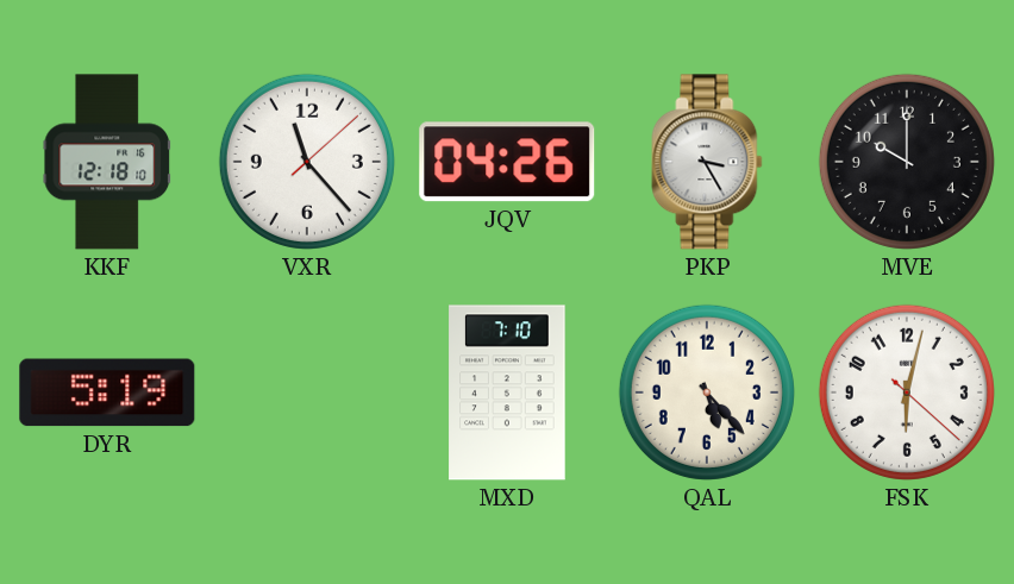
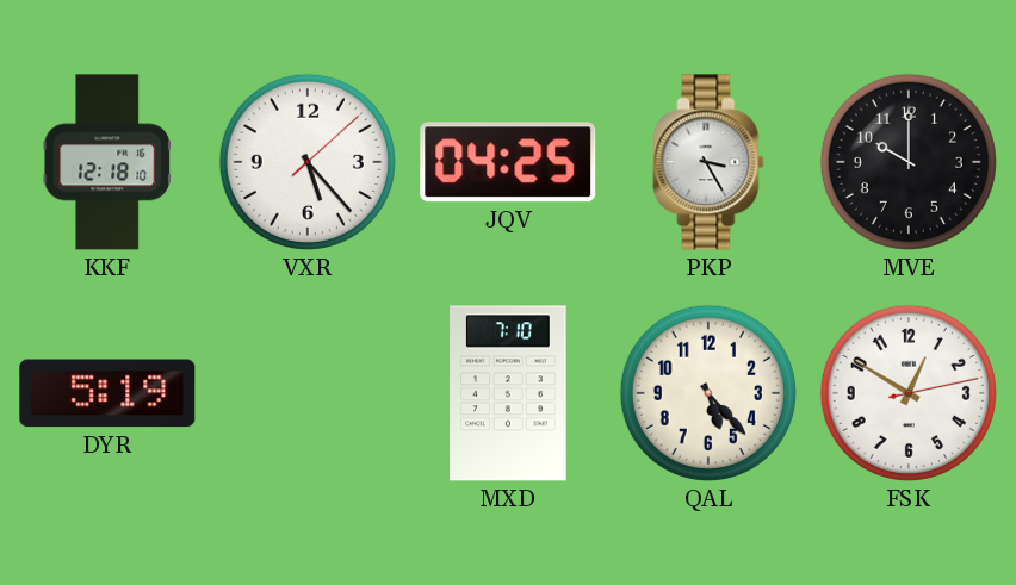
VXR: 11:23 -> 5:23
JQV: 04:26 -> 04:25
FSK: 6:02 -> 12:50
